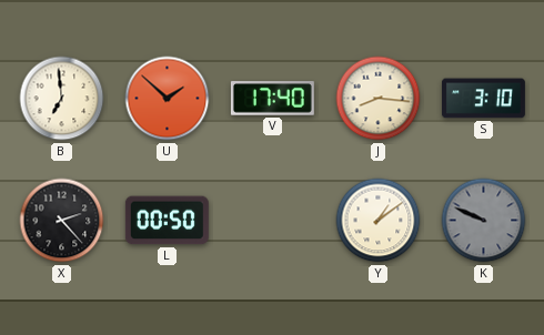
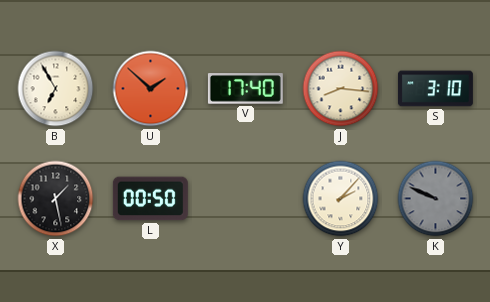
B: 6:59 -> 6:55
X: 2:23 -> 1:28
Y: 1:09 -> 2:07
